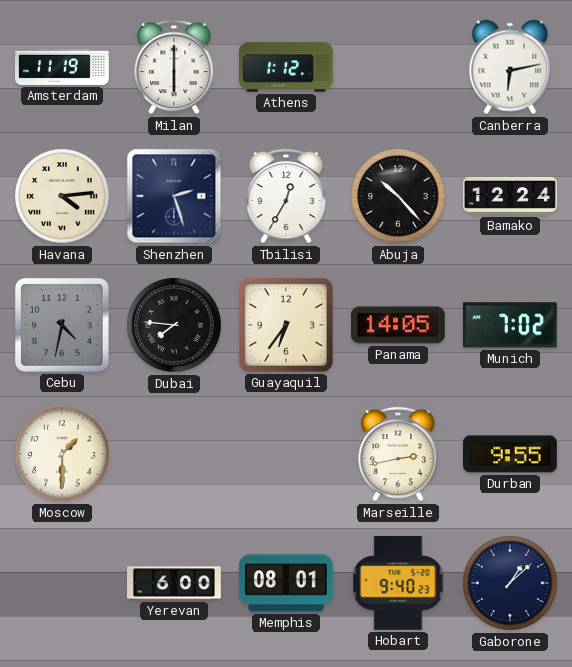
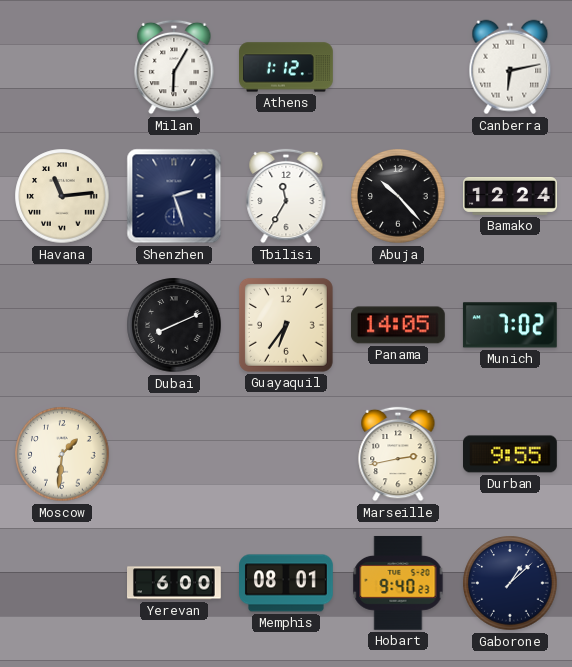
Amsterdam: 11:19 -> none
Milan: 6:00 -> 6:05
Havana: 4:14 -> 11:14
Tbilisi: 12:35 -> 11:35
Cebu: 4:32 -> none
Dubai: 7:46 -> 8:11
Moscow: 1:30 -> 1:31
